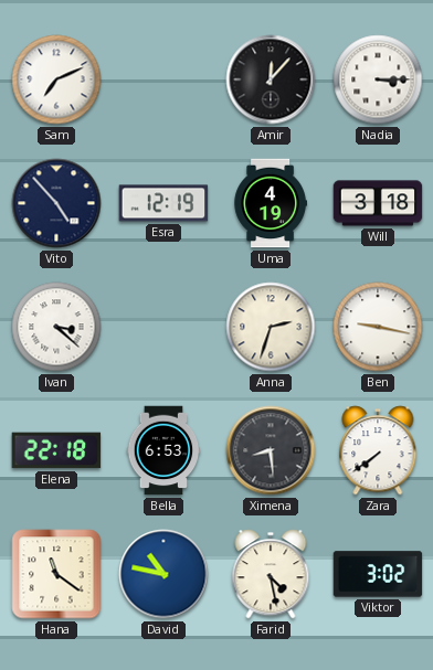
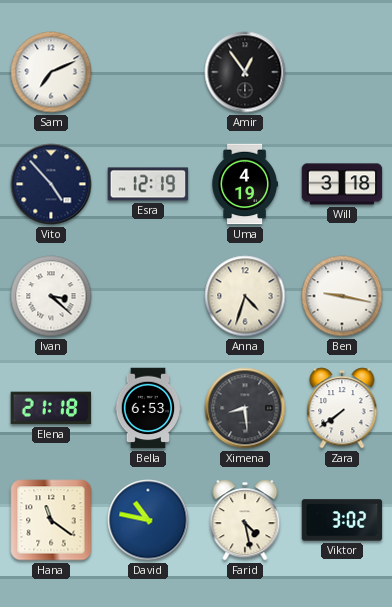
Amir: 12:07 -> 12:54
Nadia: 3:15 -> none
Anna: 2:33 -> 4:33
Elena: 22:18 -> 21:18
